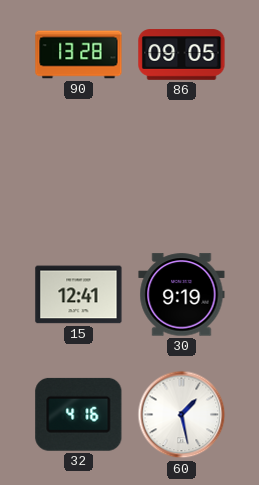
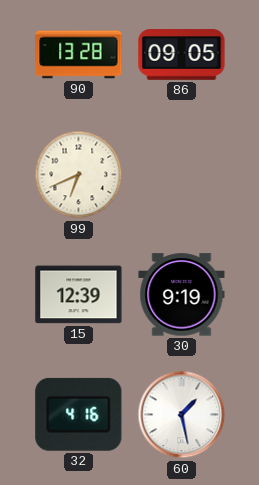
99: none -> 6:41
15: 12:41 -> 12:39
